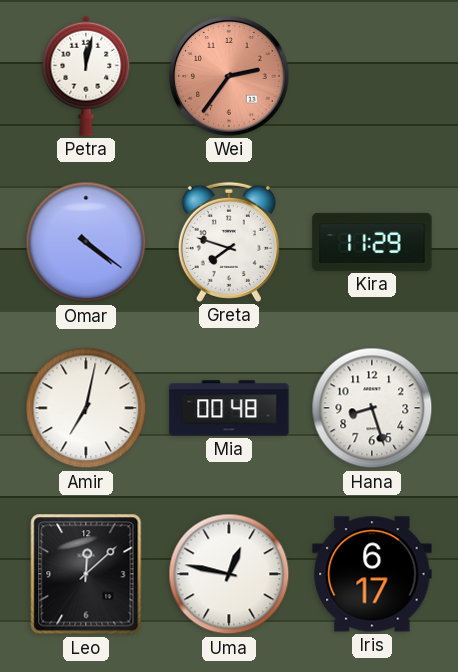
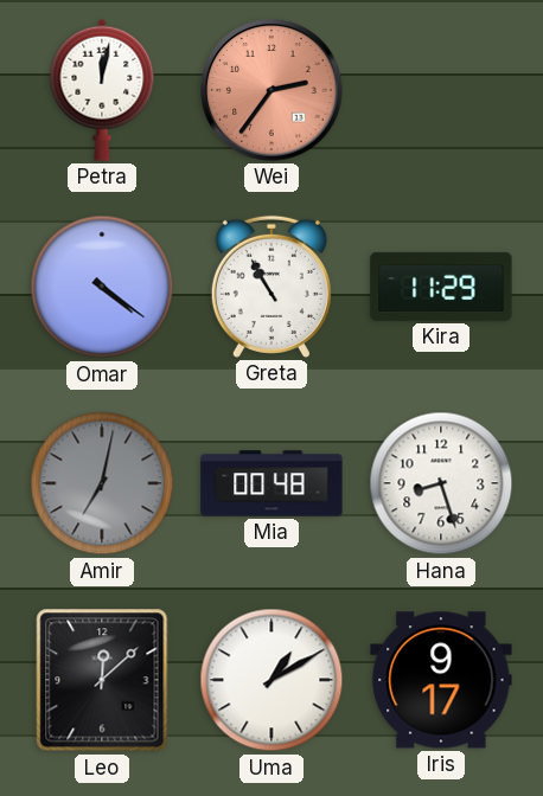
Greta: 7:48 -> 10:55
Amir dial: white -> grey
Uma: 12:47 -> 1:10
Iris: 6:17 -> 9:17
